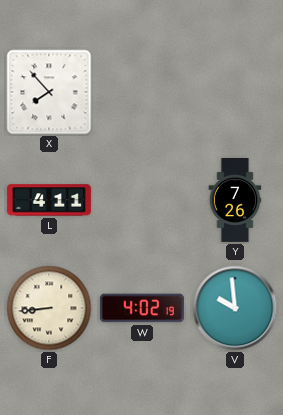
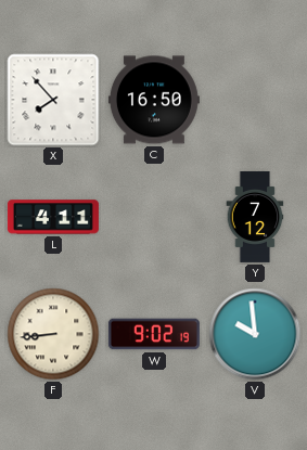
C: none -> 16:50
Y: 7:26 -> 7:12
W: 4:02 -> 9:02
